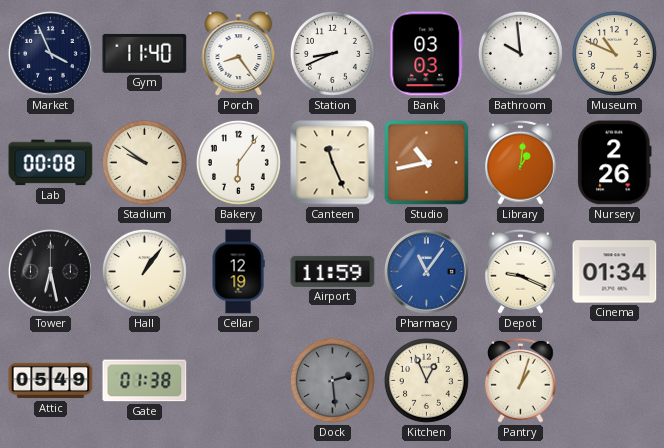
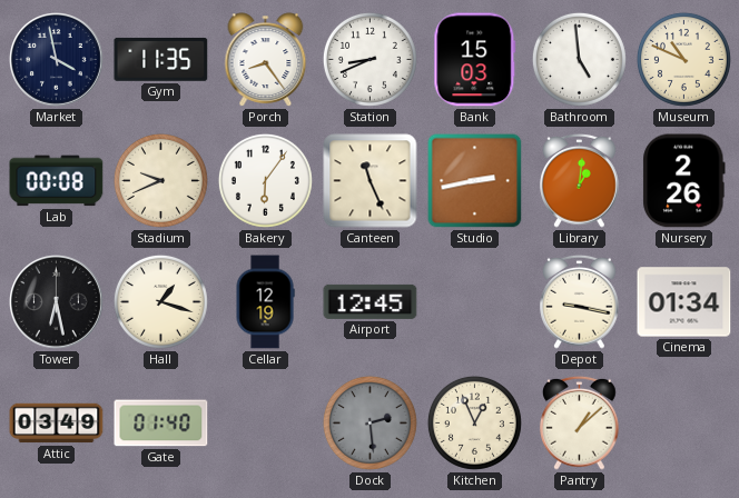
Market: 3:56 -> 3:58
Gym: 11:40 -> 11:35
Bank: 03:03 -> 15:03
Bathroom: 9:59 -> 4:59
Stadium: 9:51 -> 9:41
Studio: 10:43 -> 2:43
Hall: 1:06 -> 1:18
Airport: 11:59 -> 12:45
Pharmacy: 11:06 -> none
Depot: 9:19 -> 9:17
Attic: 05:49 -> 03:49
Gate: 01:38 -> 01:40
Pantry: 1:03 -> 1:08
